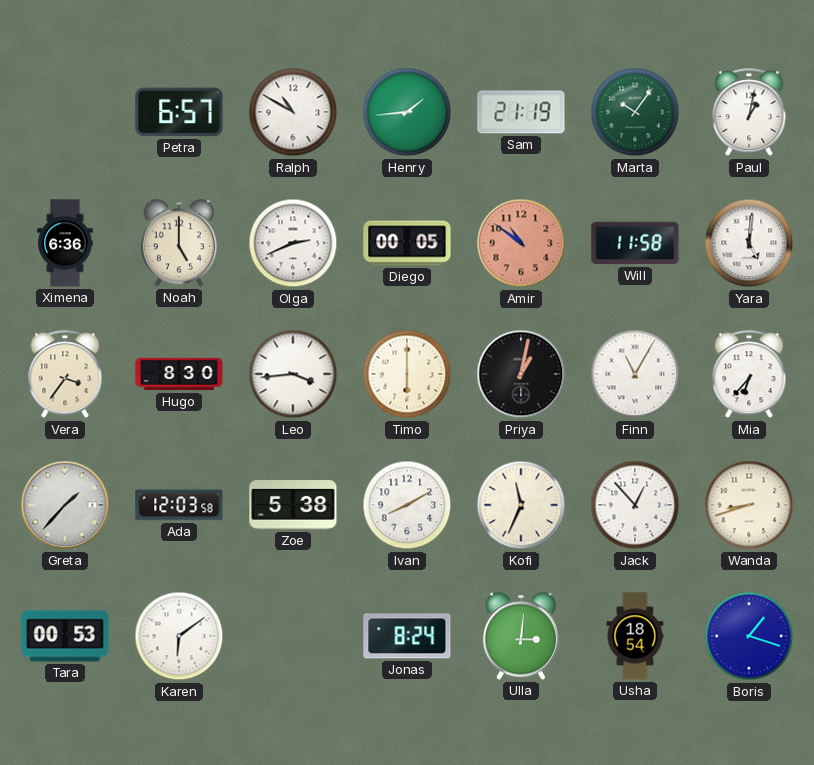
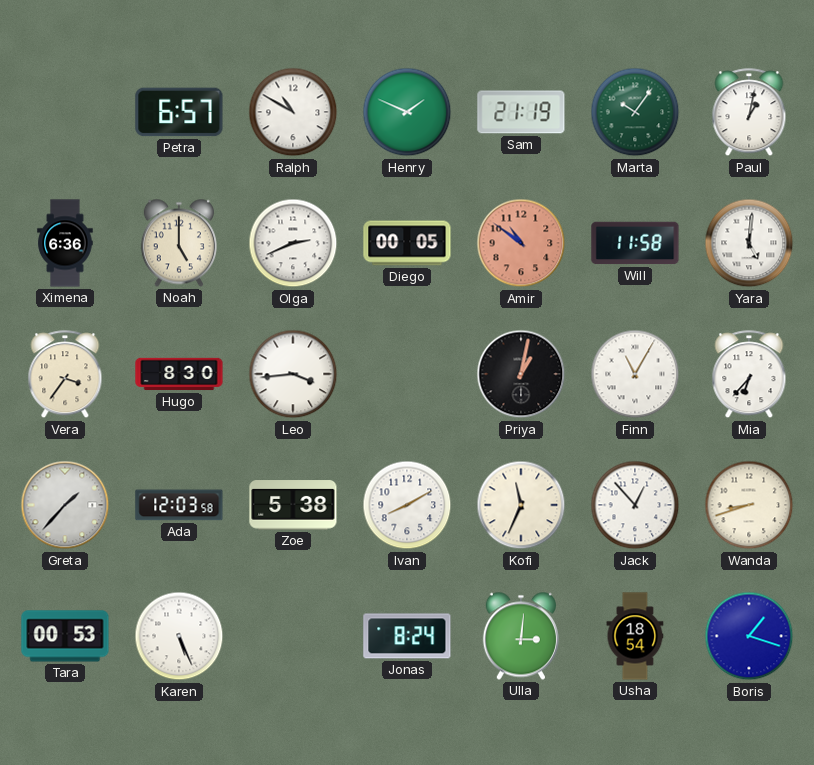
Henry: 1:44 -> 1:49
Timo: 6:00 -> none
Karen: 6:09 -> 5:26
